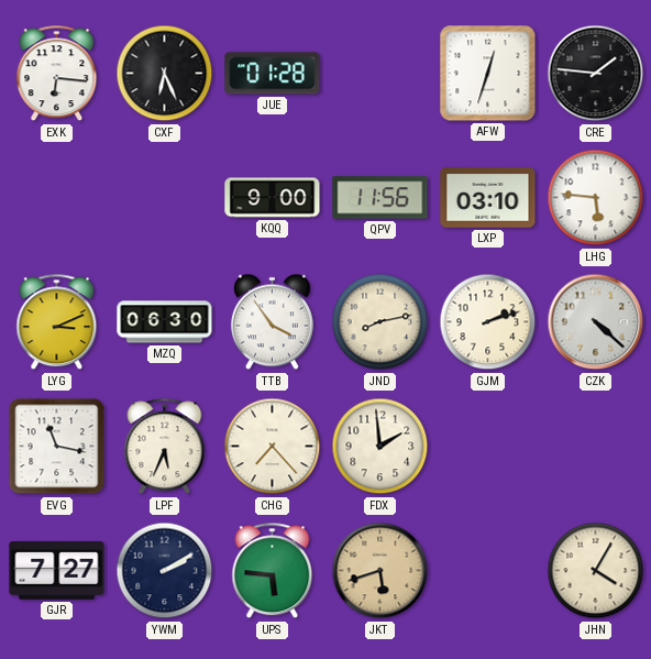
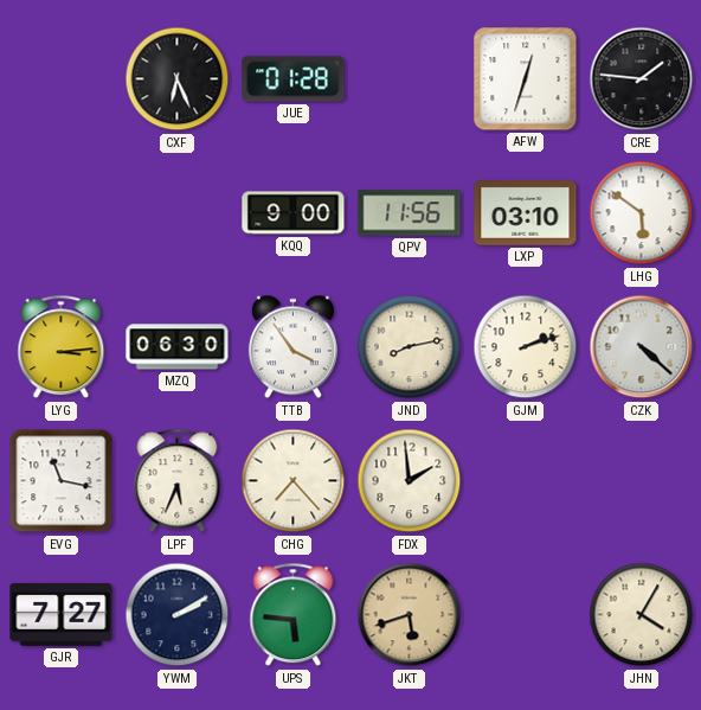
EXK: 6:16 -> none
LHG: 5:46 -> 5:51
LYG: 3:11 -> 3:14
